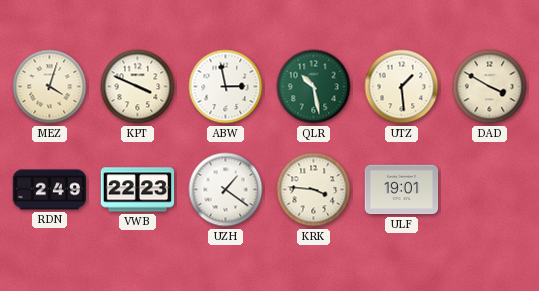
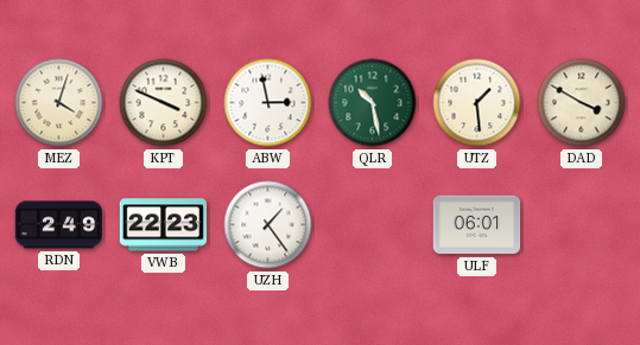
UZH: 1:21 -> 1:24
KRK: 3:46 -> none
ULF: 19:01 -> 06:01
